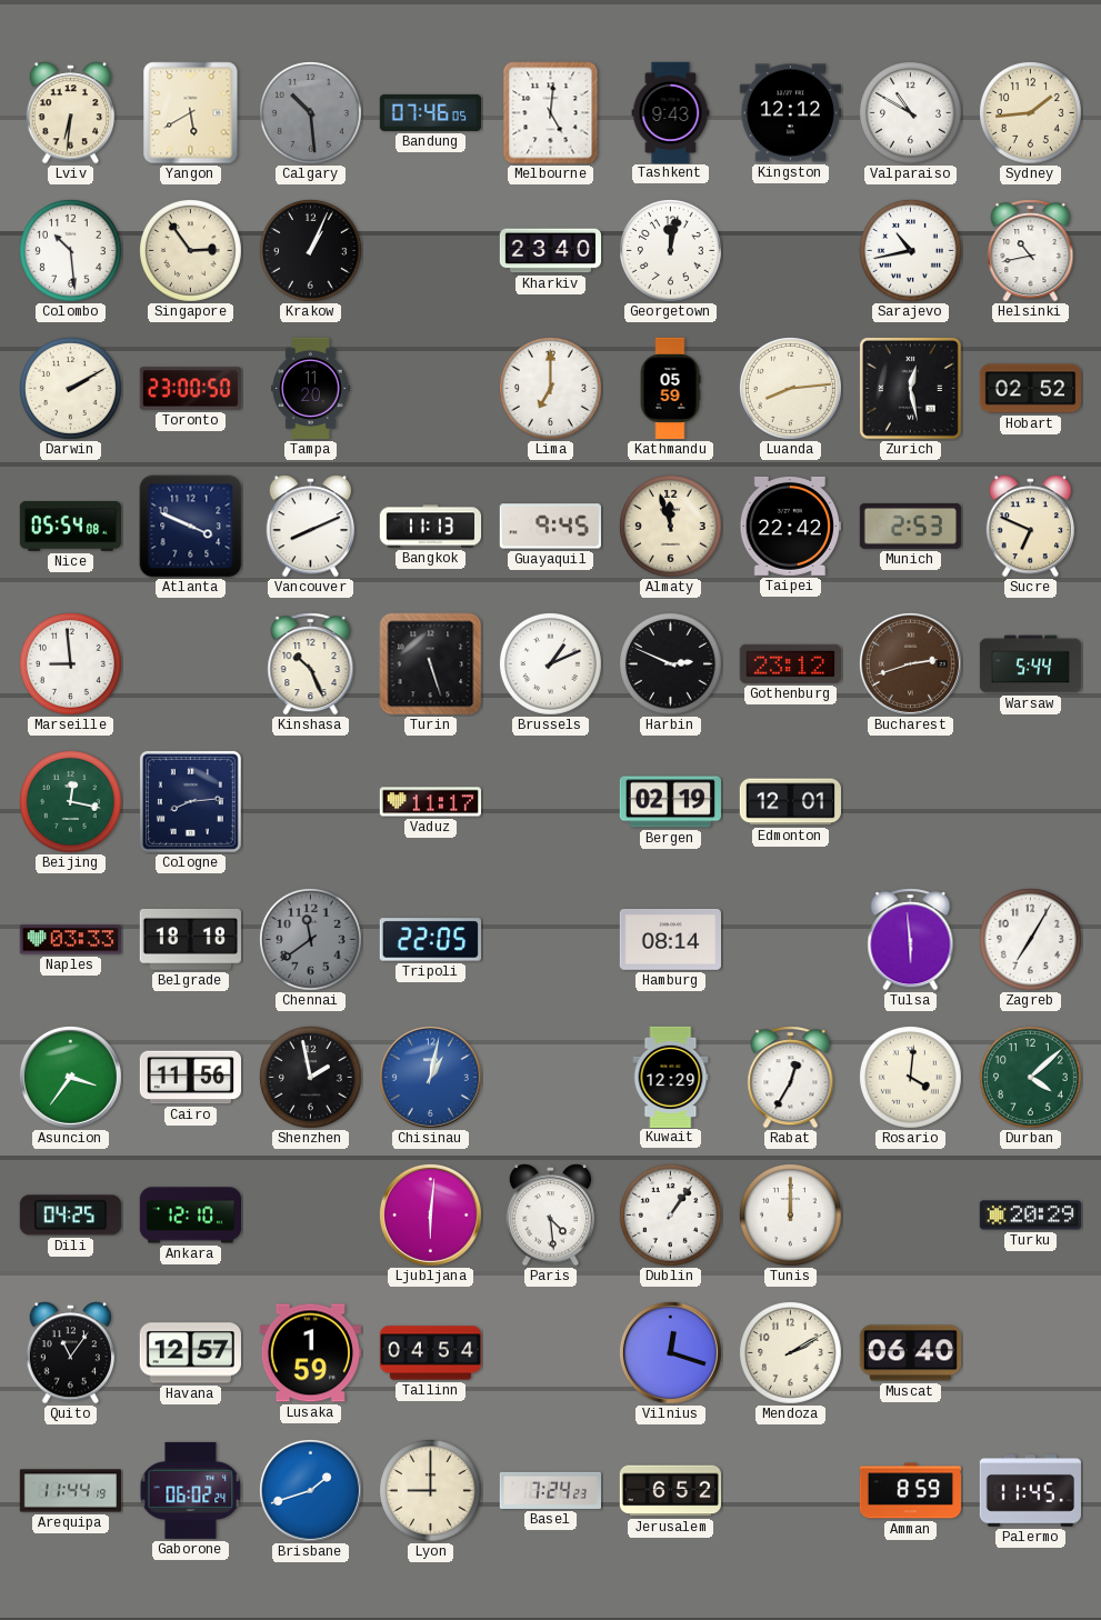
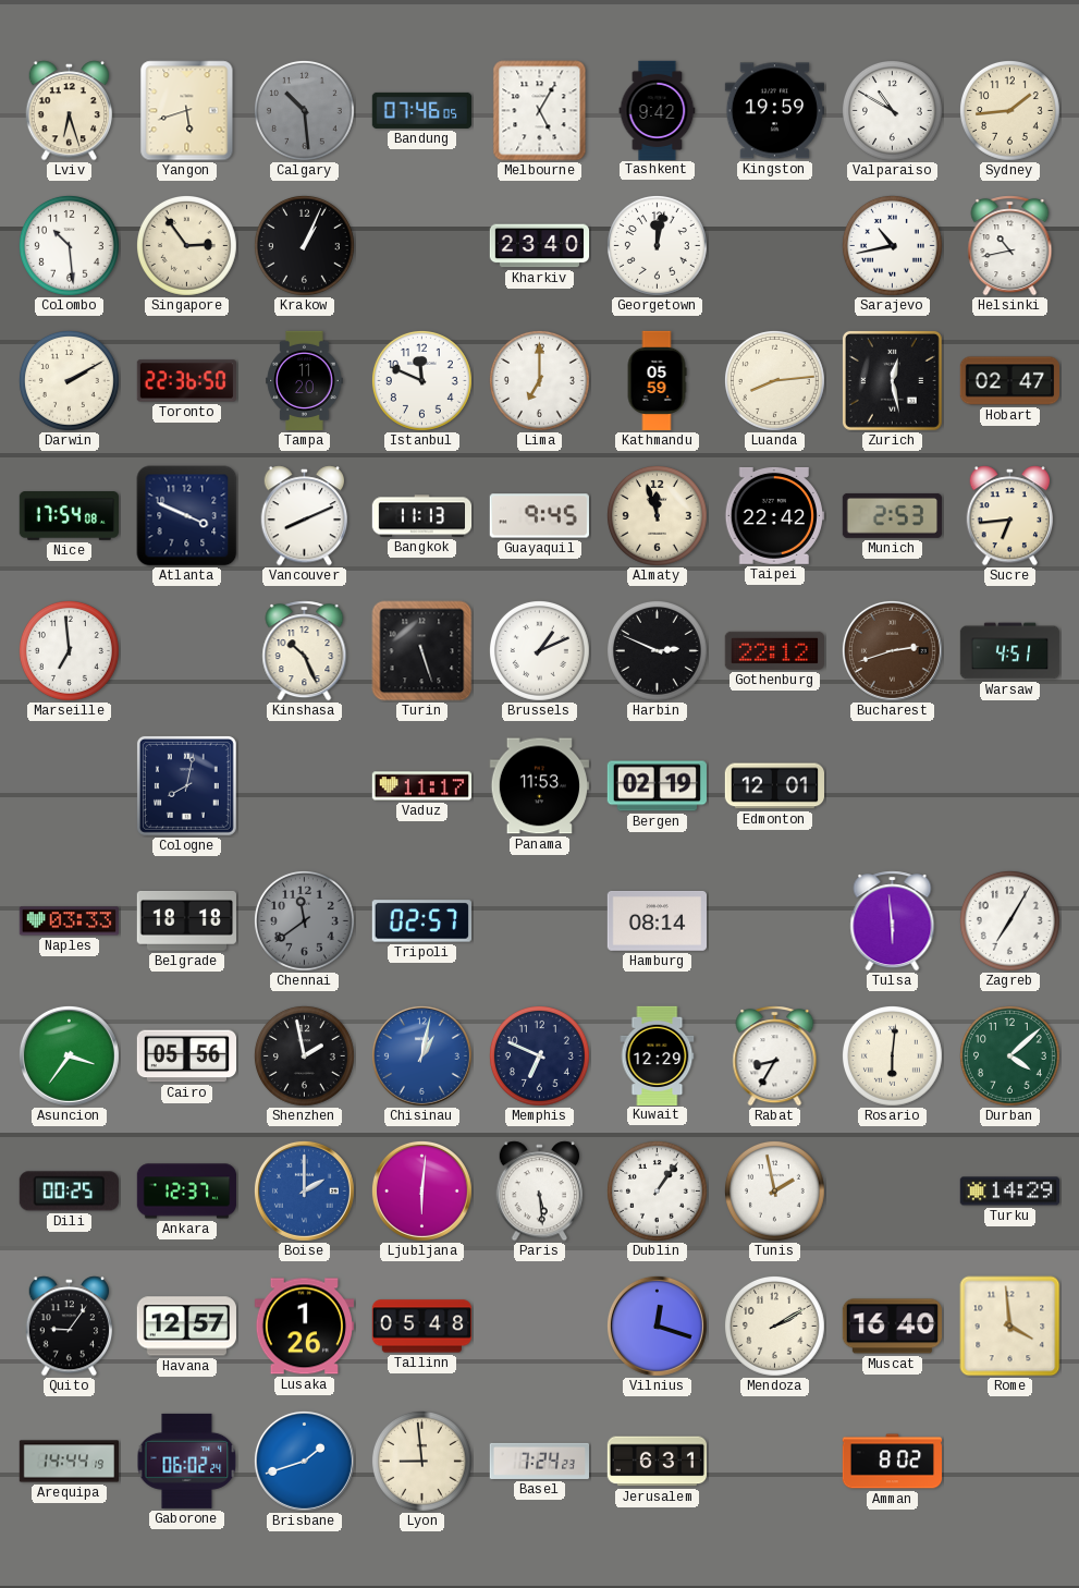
Lviv: 6:31 -> 6:27
Yangon: 5:40 -> 5:42
Melbourne: 5:01 -> 5:05
Tashkent: 9:43 -> 9:42
Kingston: 12:12 -> 19:59
Toronto: 23:00 -> 22:36
Istanbul: none -> 11:49
Hobart: 02:52 -> 02:47
Nice: 05:54 -> 17:54
Sucre: 6:49 -> 6:44
Marseille: 8:59 -> 6:59
Gothenburg: 23:12 -> 22:12
Warsaw: 5:44 -> 4:51
Beijing: 12:17 -> none
Cologne: 8:14 -> 8:02
Panama: none -> 11:53
Tripoli: 22:05 -> 02:57
Cairo: 11:56 -> 05:56
Memphis: none -> 6:49
Rabat: 12:35 -> 8:35
Rosario: 4:01 -> 6:01
Dili: 04:25 -> 00:25
Ankara: 12:10 -> 12:37
Boise: none -> 2:00
Paris: 4:29 -> 5:29
Tunis: 12:00 -> 1:58
Turku: 20:29 -> 14:29
Quito: 11:06 -> 9:06
Lusaka: 1:59 -> 1:26
Tallinn: 04:54 -> 05:48
Muscat: 06:40 -> 16:40
Rome: none -> 3:59
Arequipa: 11:44 -> 14:44
Lyon: 9:00 -> 8:59
Jerusalem: 6:52 -> 6:31
Amman: 8:59 -> 8:02
Palermo: 11:45 -> none
